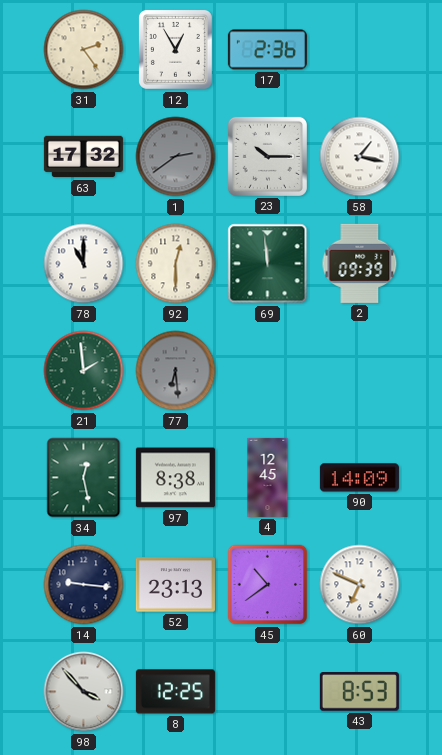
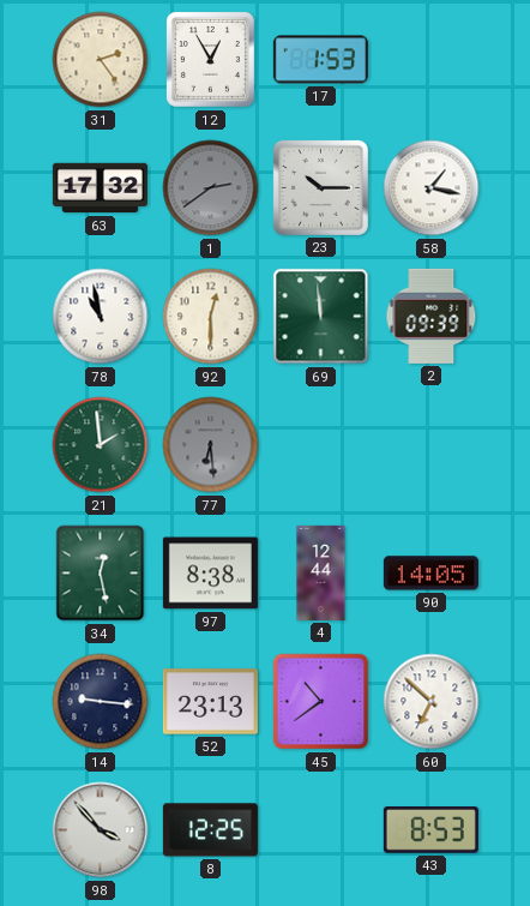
17: 2:36 -> 1:53
78: 11:00 -> 10:58
4: 12:45 -> 12:44
90: 14:09 -> 14:05
60: 6:49 -> 6:52
